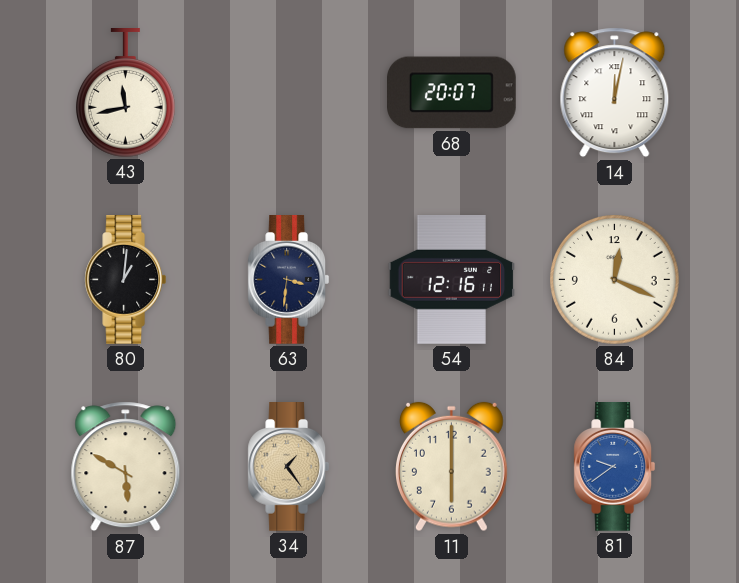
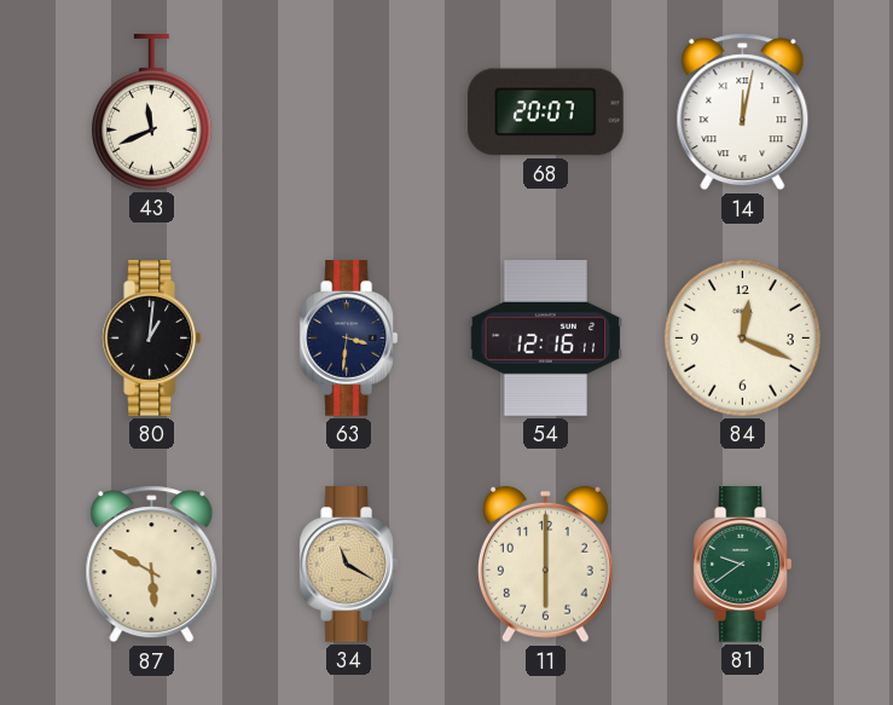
43: 11:43 -> 11:41
34: 1:24 -> 11:20
81 dial: blue -> green
